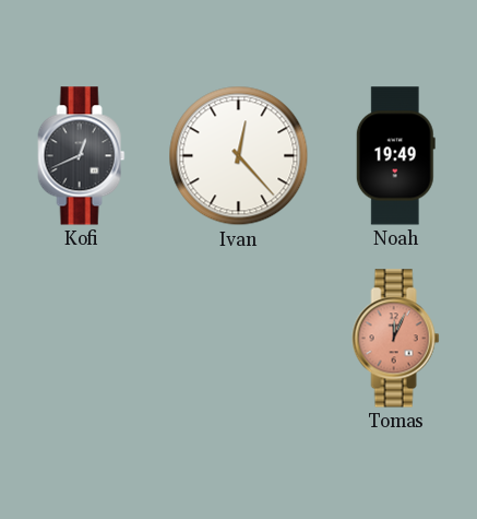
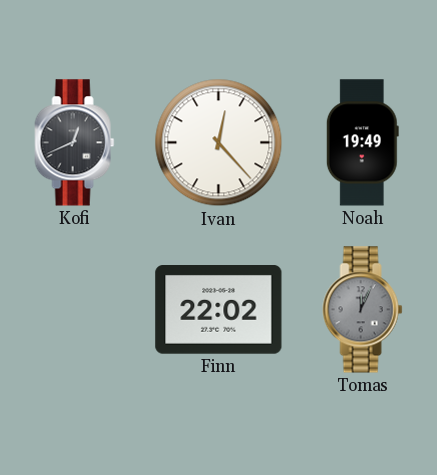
Finn: none -> 22:02
Tomas dial: salmon -> grey
